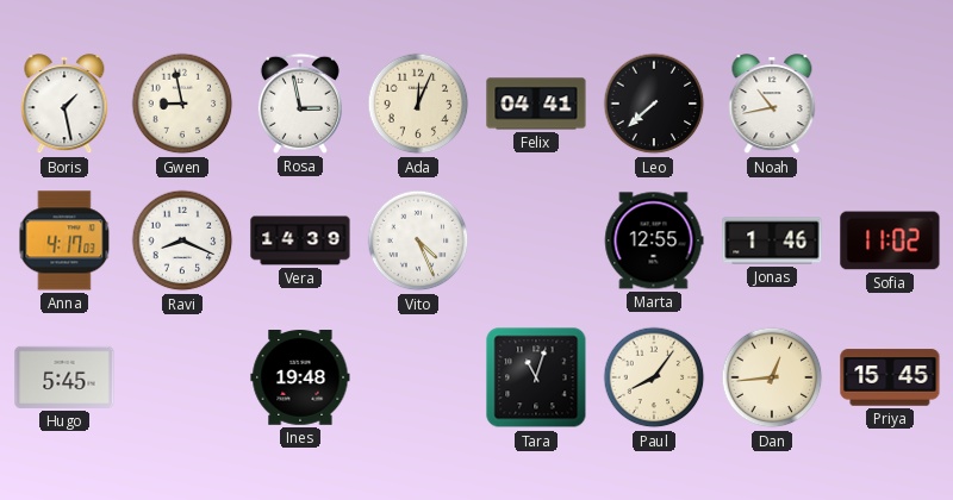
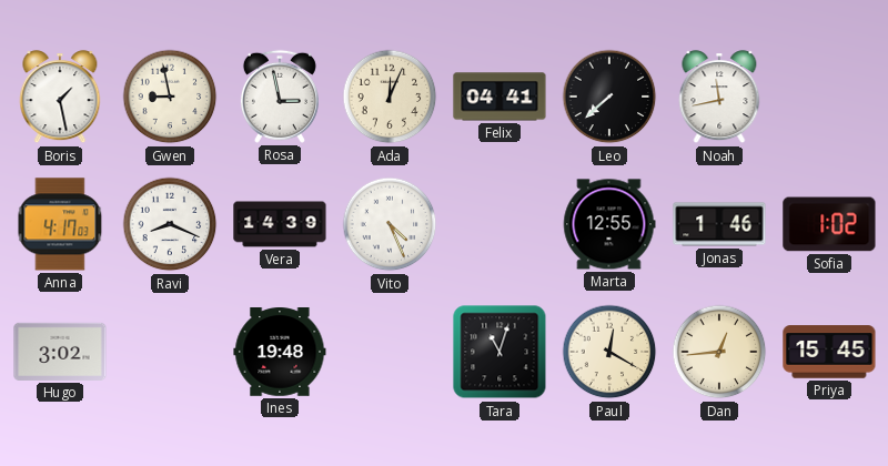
Noah: 10:43 -> 11:43
Sofia: 11:02 -> 1:02
Hugo: 5:45 -> 3:02
Paul: 8:06 -> 12:20
